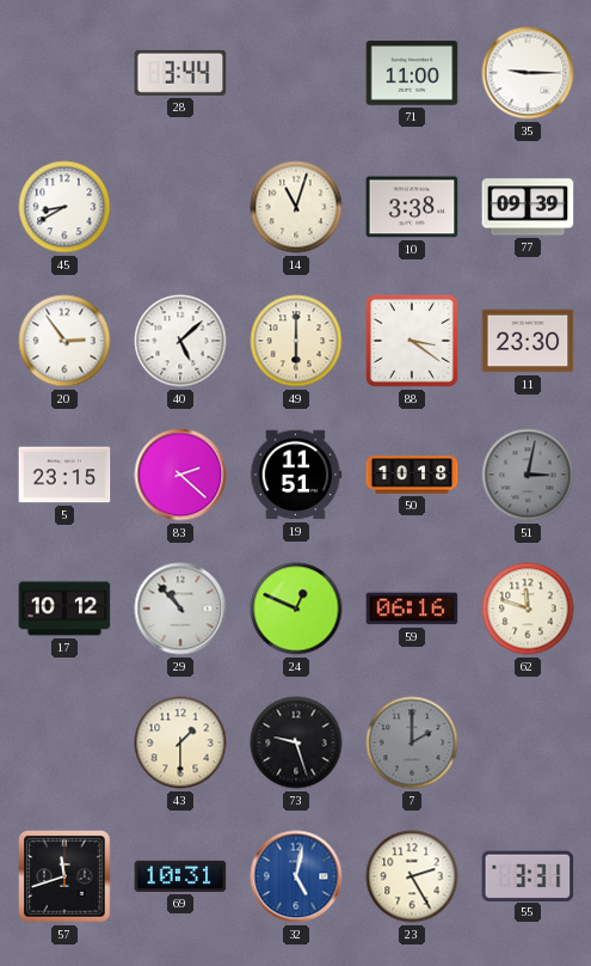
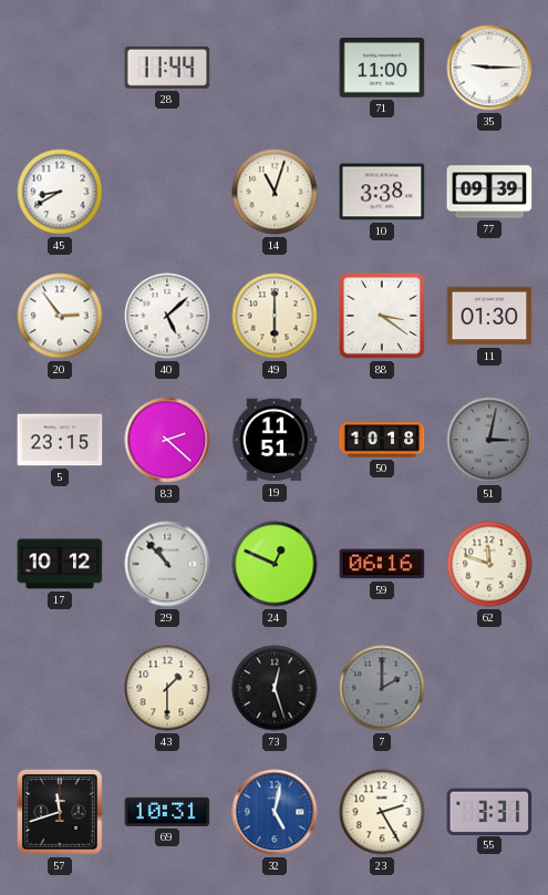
28: 3:44 -> 11:44
11: 23:30 -> 01:30
73: 9:27 -> 12:27
